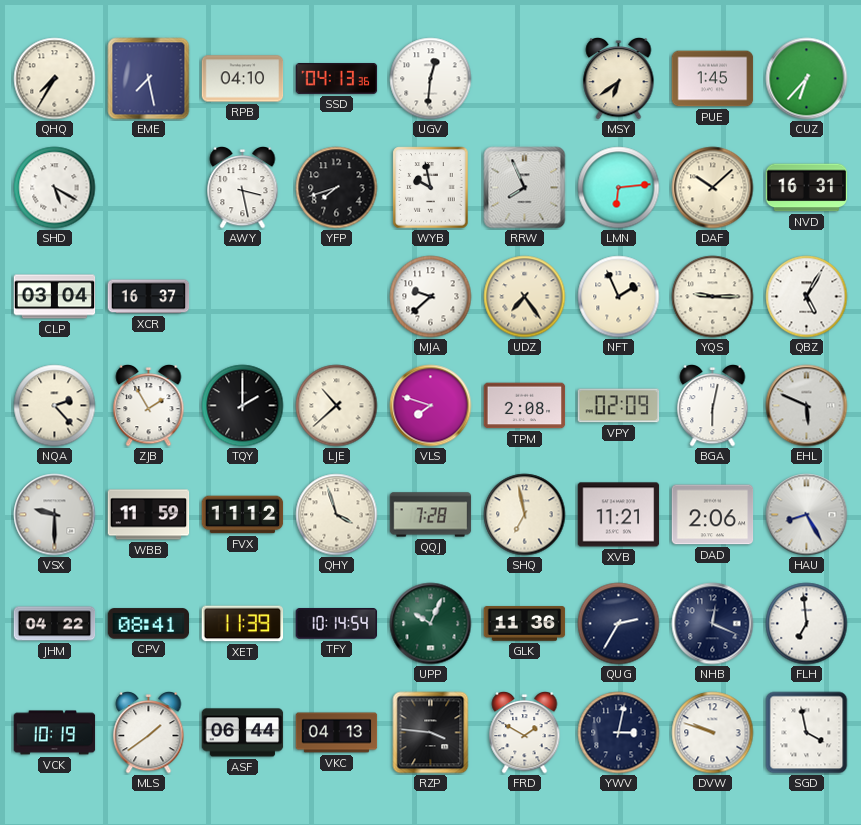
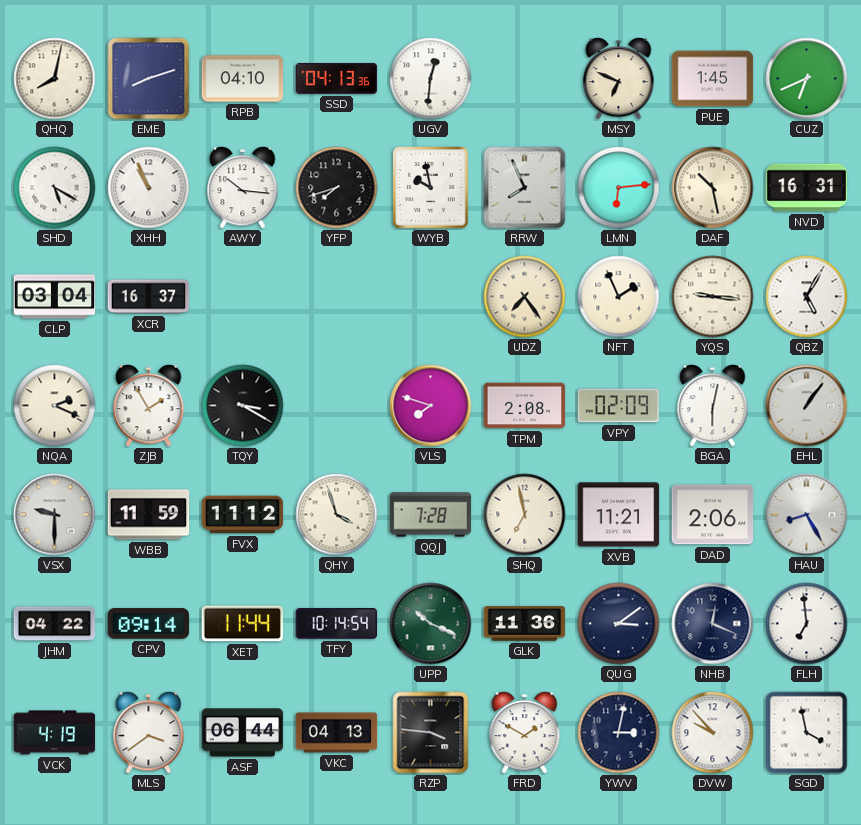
QHQ: 7:35 -> 8:02
EME: 7:28 -> 8:12
MSY: 6:39 -> 6:49
CUZ: 6:37 -> 6:41
XHH: none -> 10:56
AWY: 3:28 -> 10:16
DAF: 10:08 -> 10:28
MJA: 9:38 -> none
YQS: 9:15 -> 9:16
NQA: 2:23 -> 2:19
TQY: 2:00 -> 3:20
LJE: 10:38 -> none
EHL: 5:49 -> 1:06
CPV: 08:41 -> 09:14
XET: 11:39 -> 11:44
UPP: 10:04 -> 10:19
QUG: 2:35 -> 3:09
VCK: 10:19 -> 4:19
MLS: 1:39 -> 3:39
DVW: 9:48 -> 9:53
